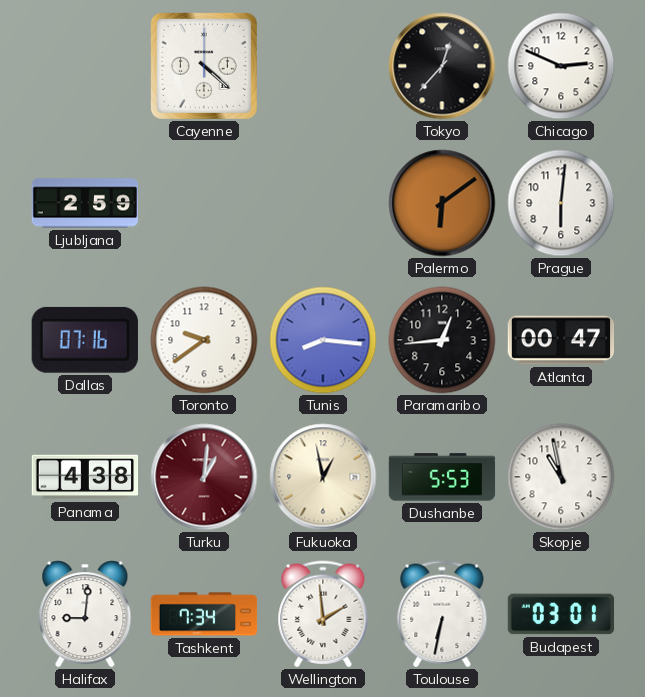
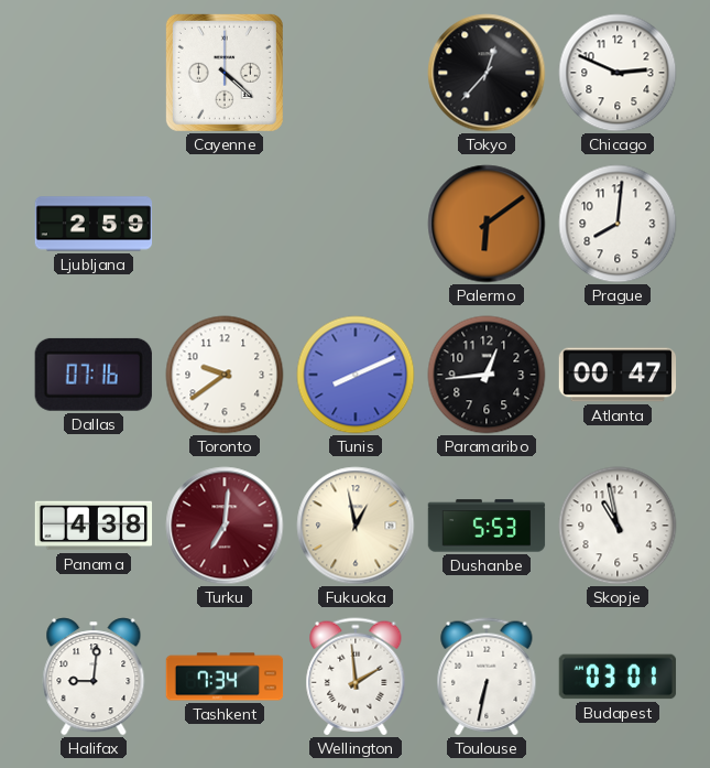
Prague: 6:01 -> 8:01
Tunis: 8:16 -> 8:11
Turku: 1:01 -> 7:01
